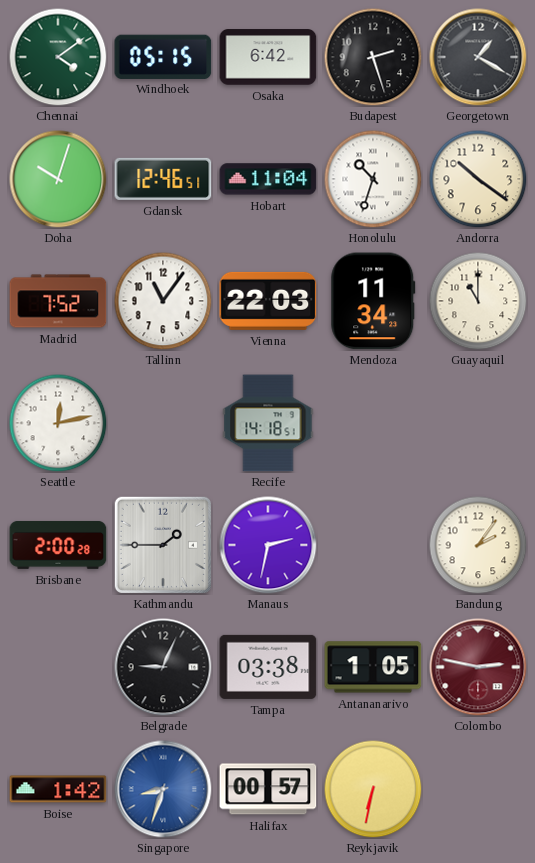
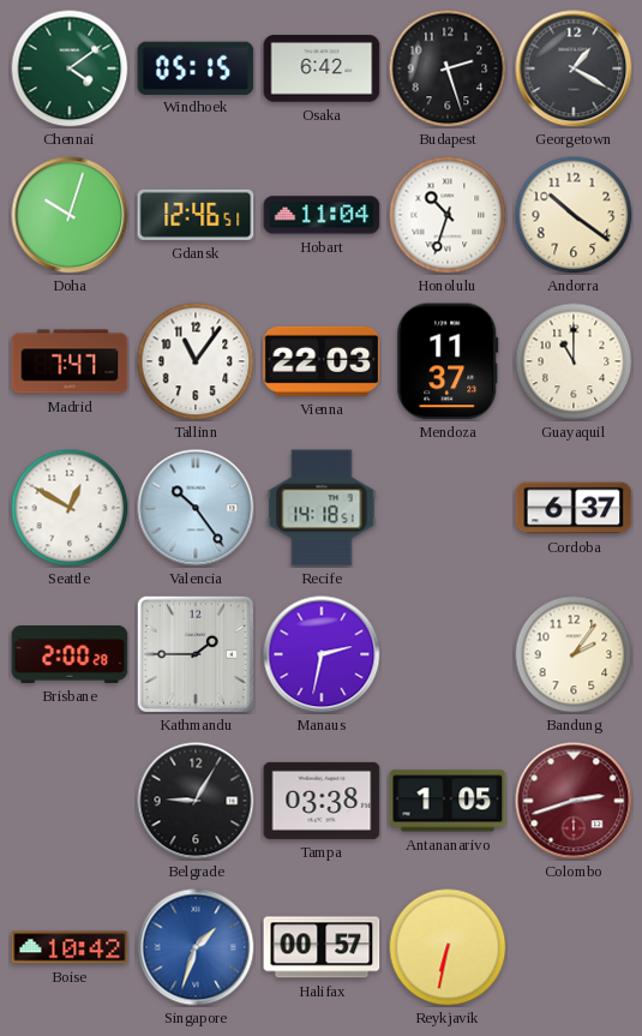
Madrid: 7:52 -> 7:47
Mendoza: 11:34 -> 11:37
Seattle: 12:13 -> 12:50
Valencia: none -> 10:24
Cordoba: none -> 6:37
Belgrade: 9:04 -> 9:05
Colombo: 2:47 -> 2:42
Boise: 1:42 -> 10:42
Singapore: 8:33 -> 1:33
